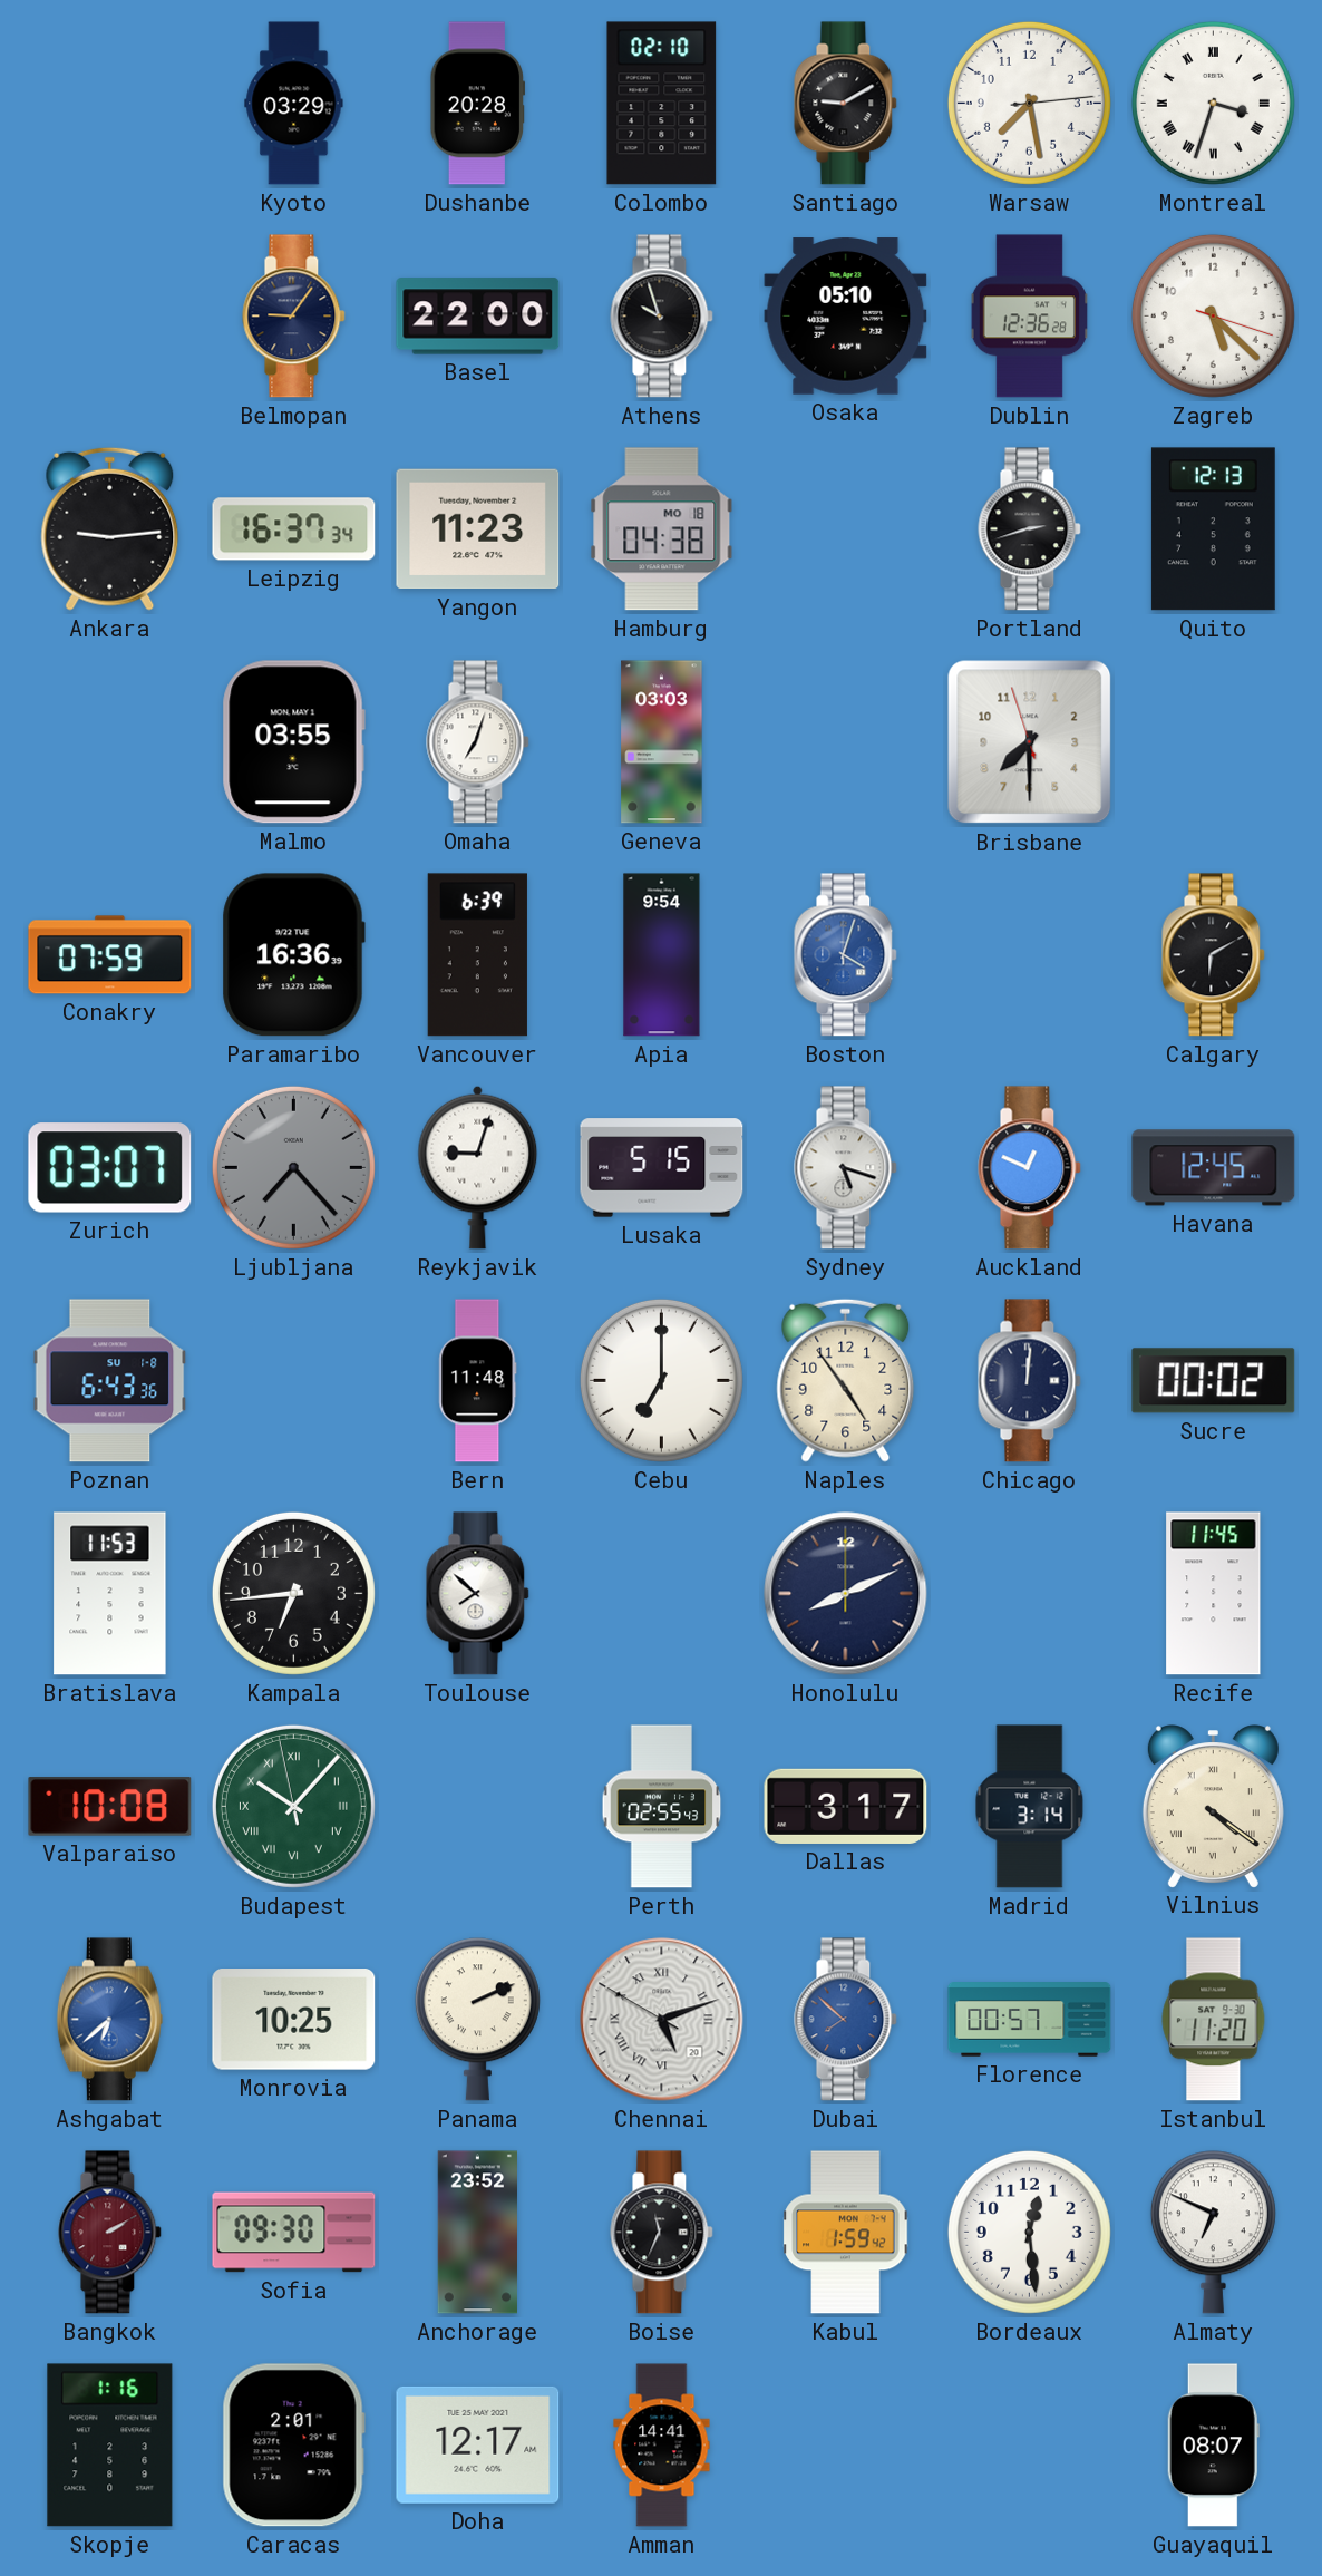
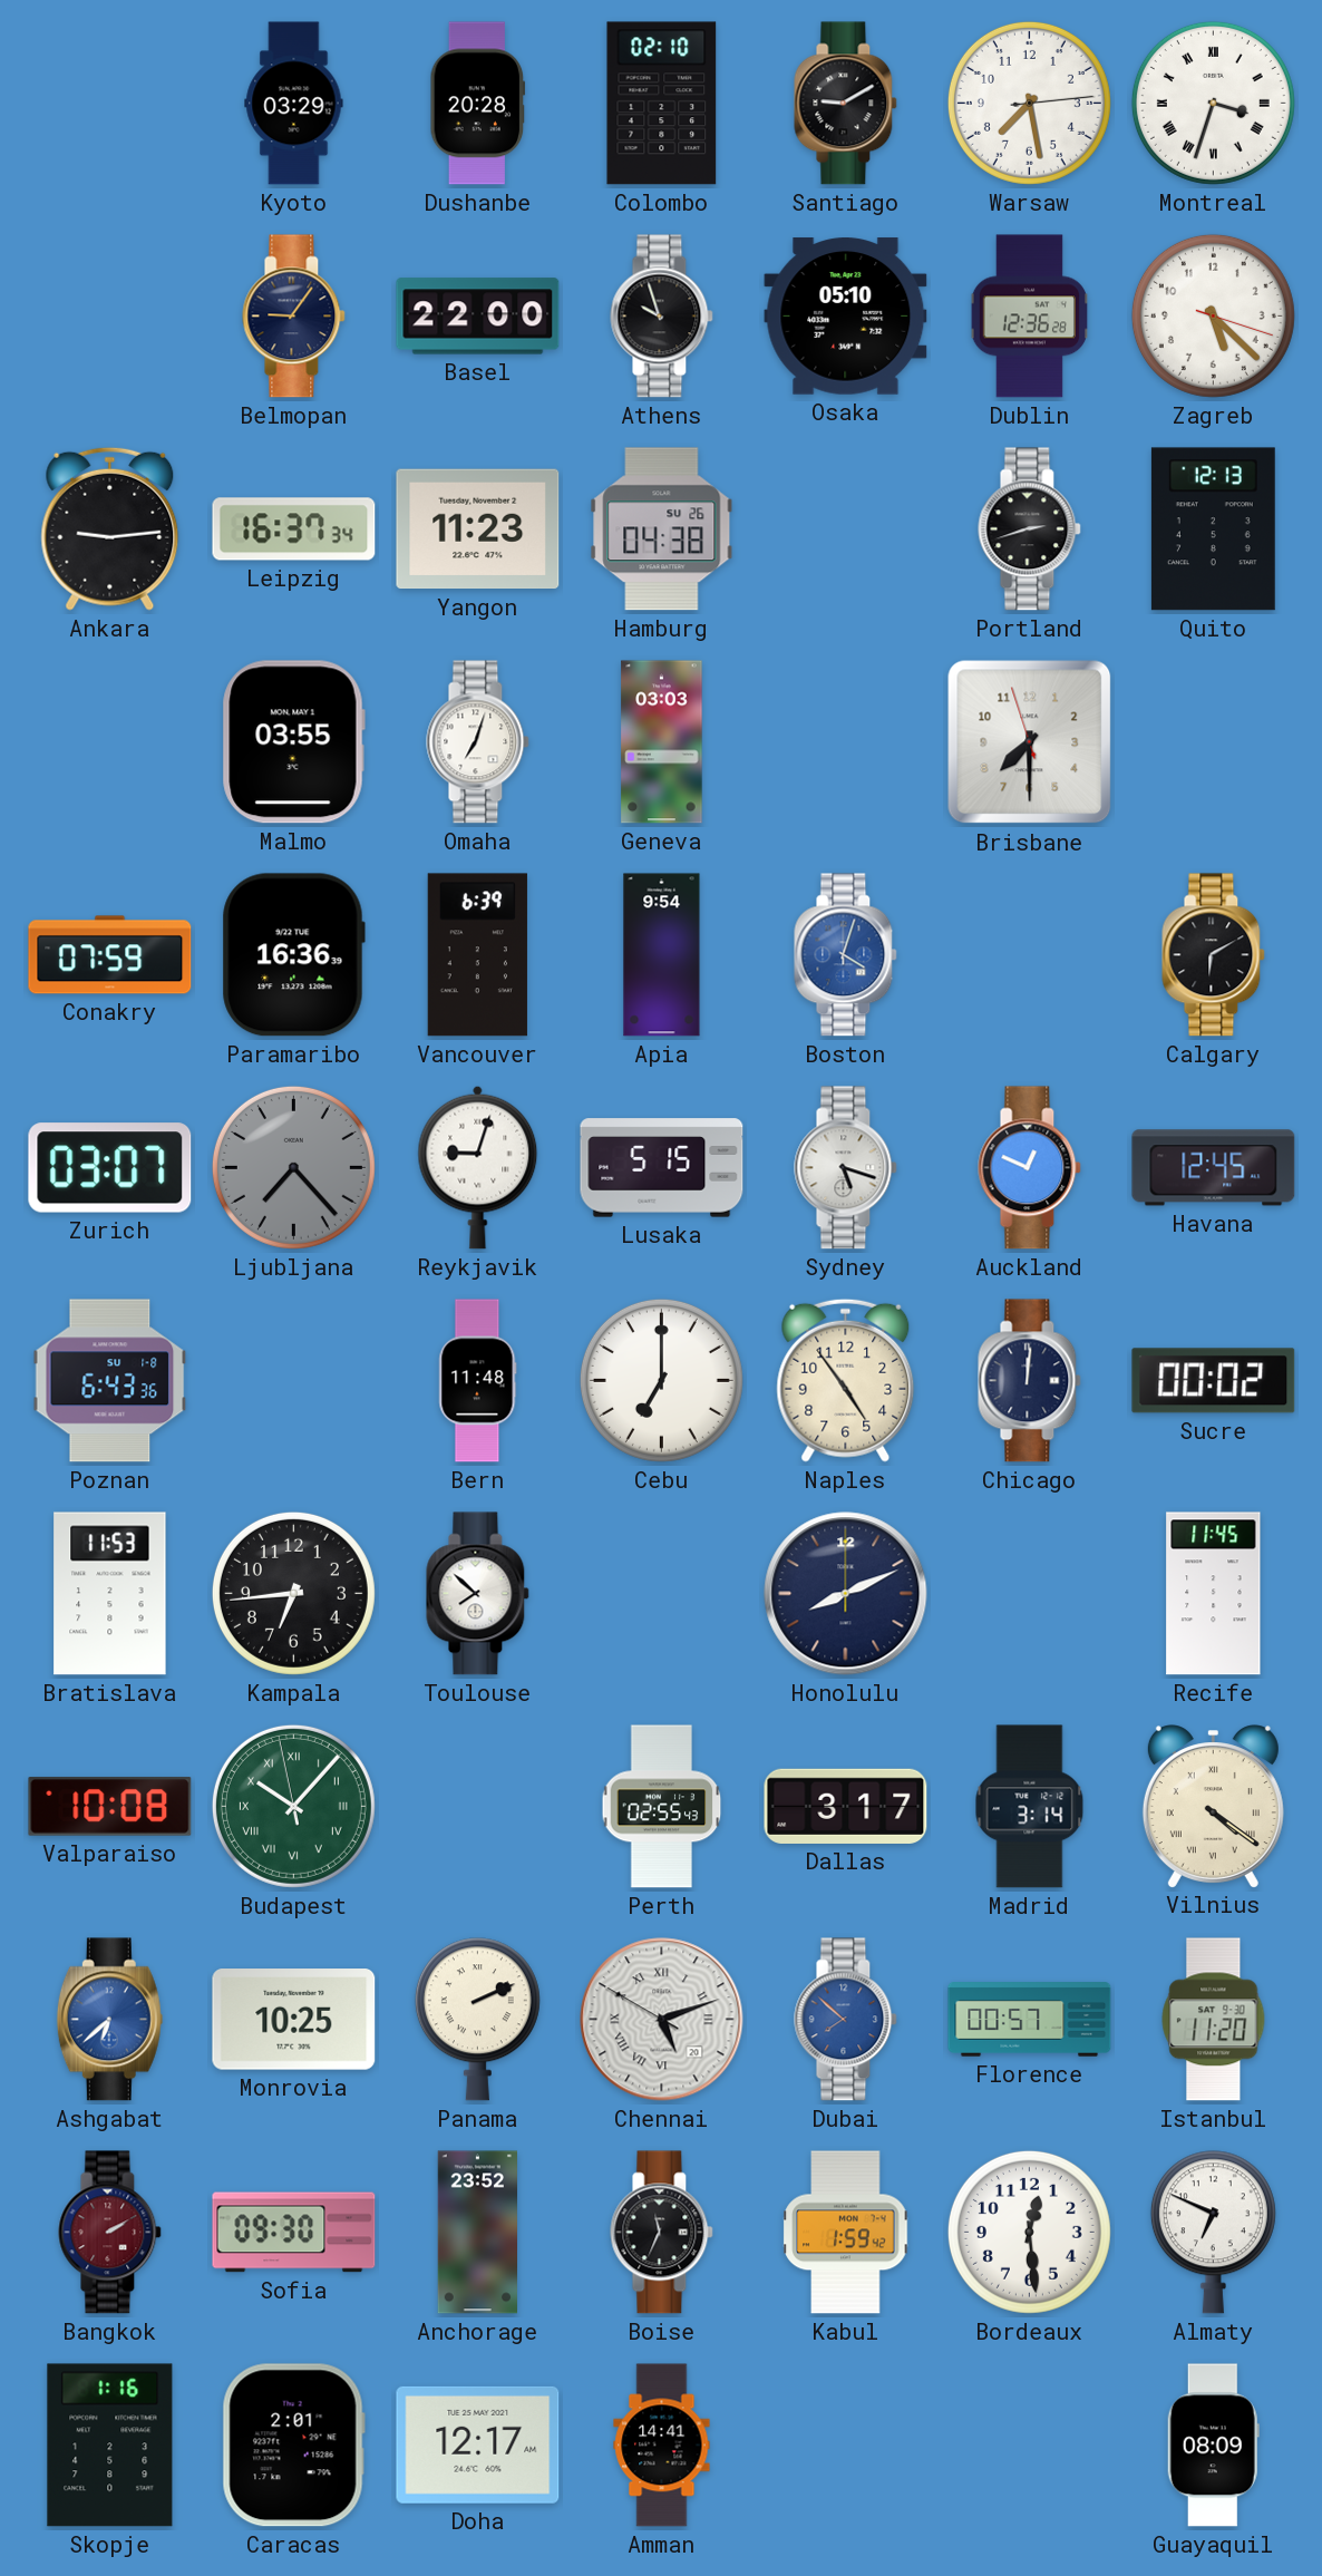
Hamburg date: MO 18 -> SU 26
Guayaquil: 08:07 -> 08:09
